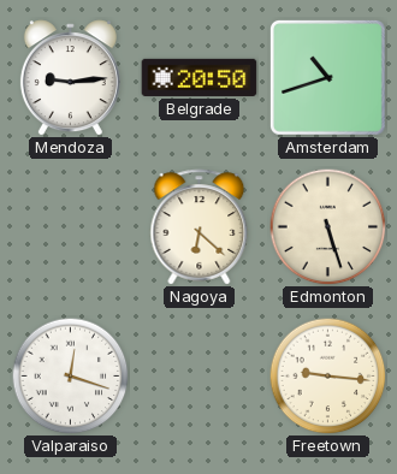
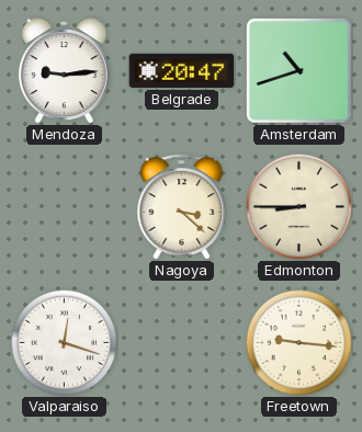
Belgrade: 20:50 -> 20:47
Nagoya: 6:22 -> 3:22
Edmonton: 5:27 -> 8:45
